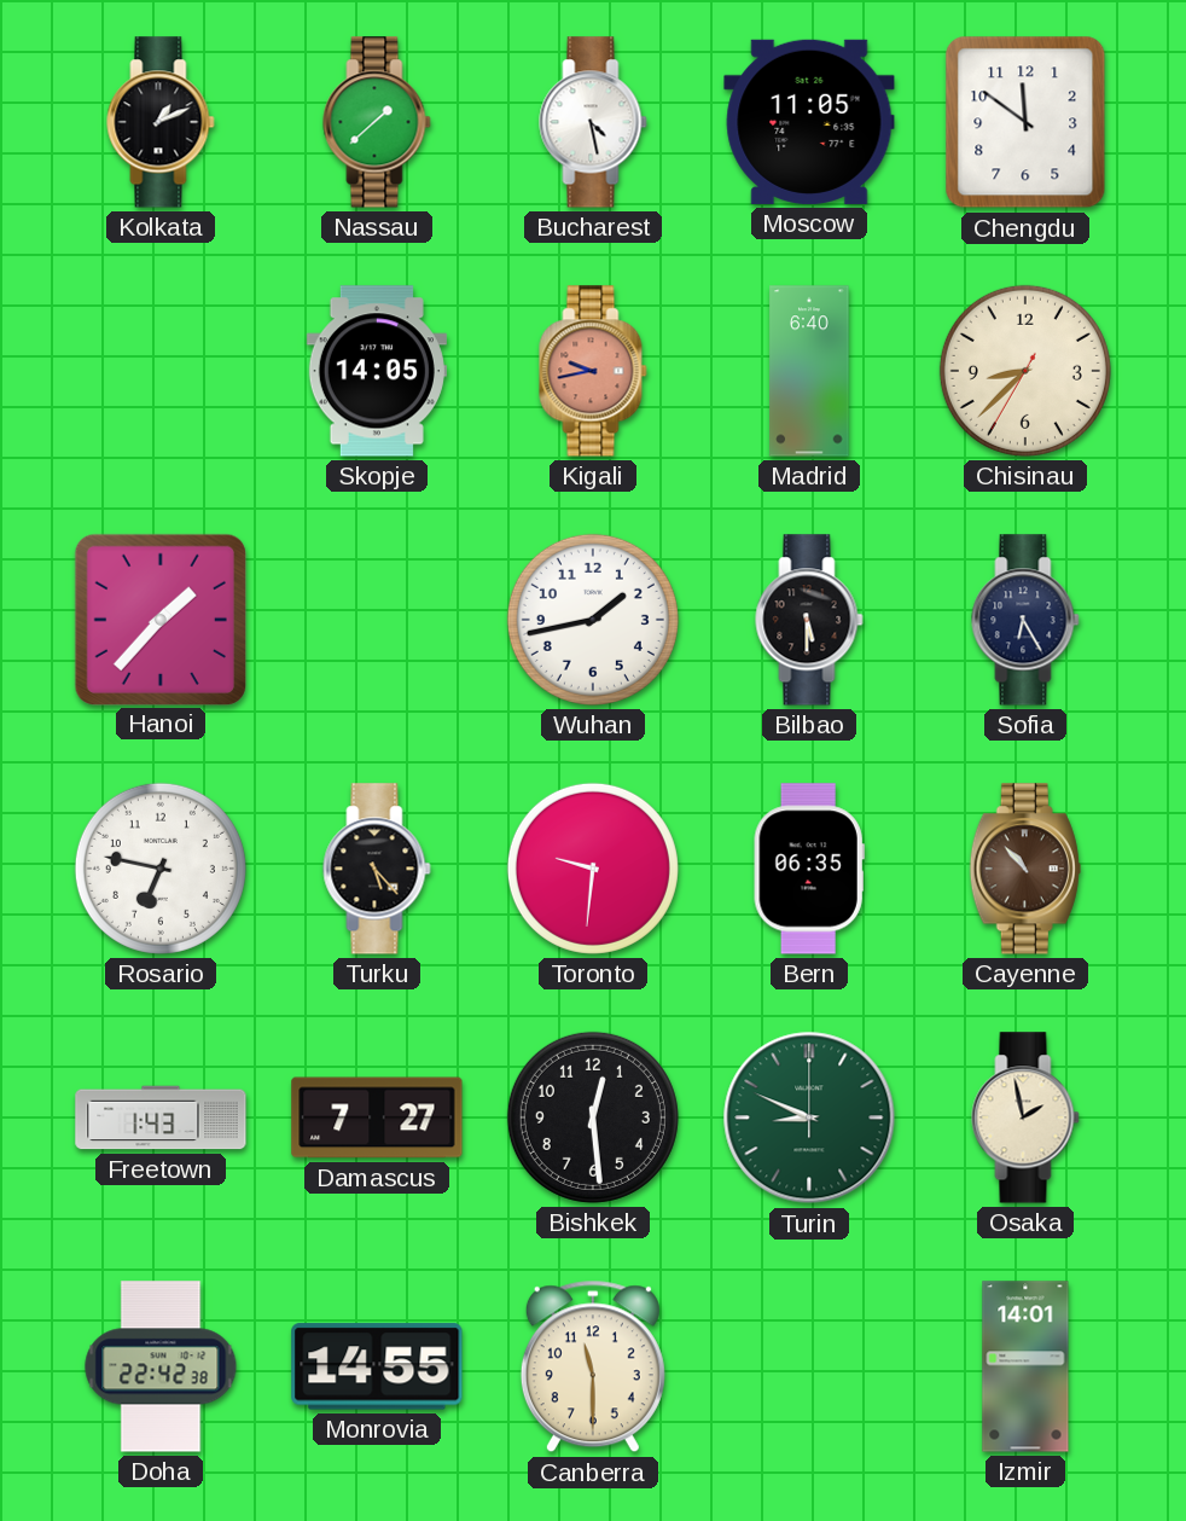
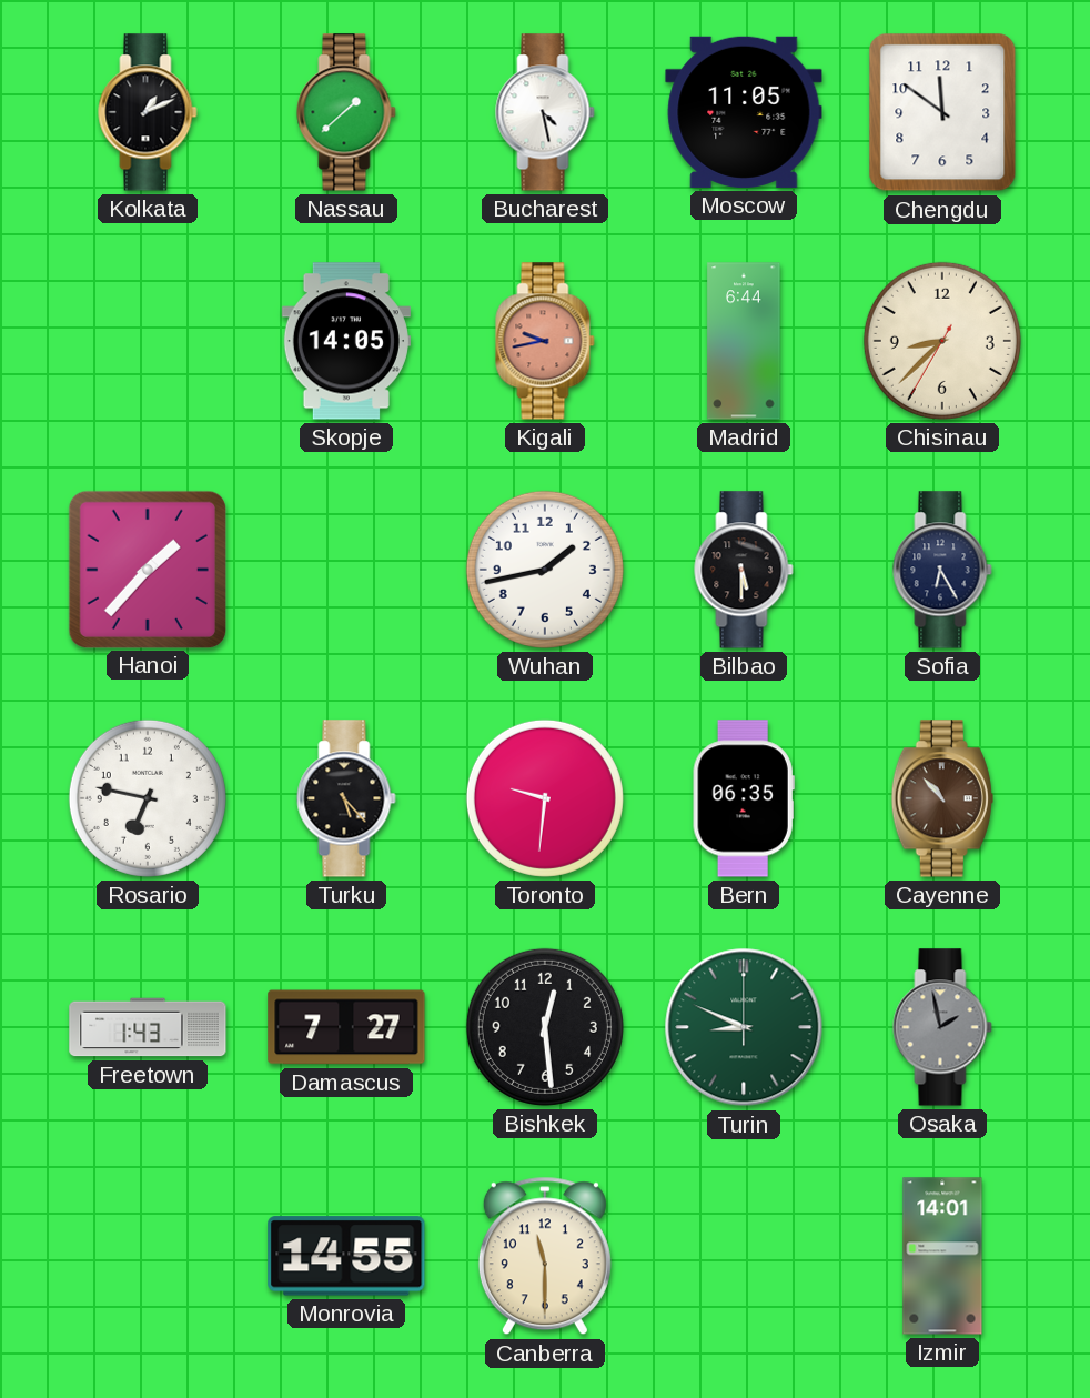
Madrid: 6:40 -> 6:44
Osaka dial: cream -> grey
Doha: 22:42 -> none
